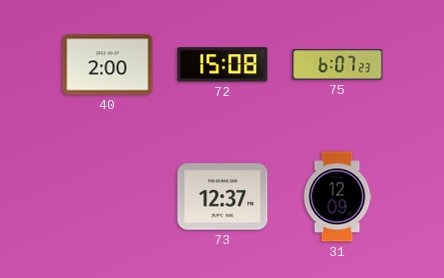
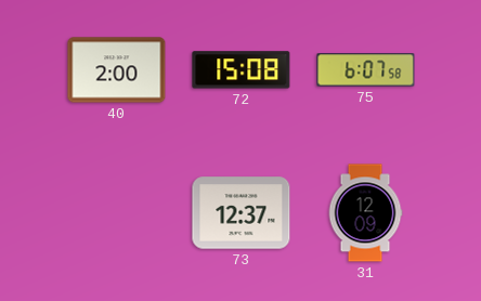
75: 6:07:23 -> 6:07:58
